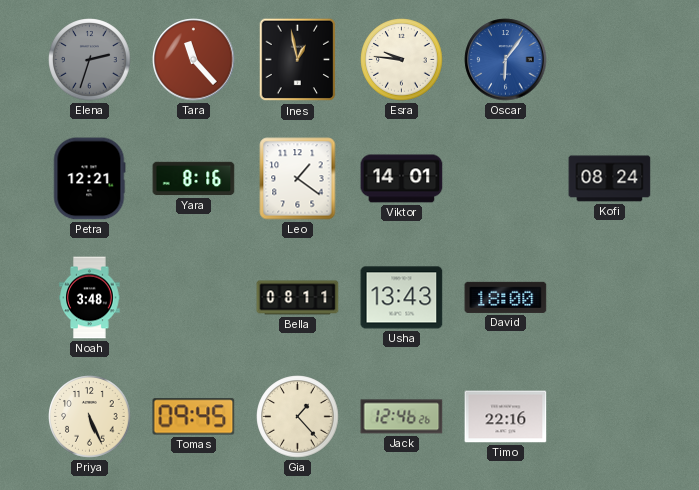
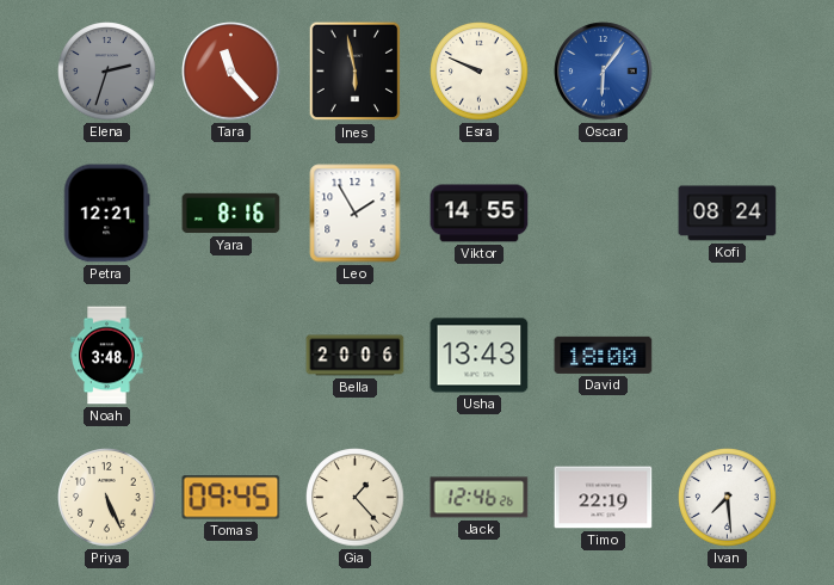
Ines: 12:58 -> 5:58
Esra: 9:46 -> 9:49
Leo: 1:21 -> 1:55
Viktor: 14:01 -> 14:55
Bella: 08:11 -> 20:06
Timo: 22:16 -> 22:19
Ivan: none -> 7:29
